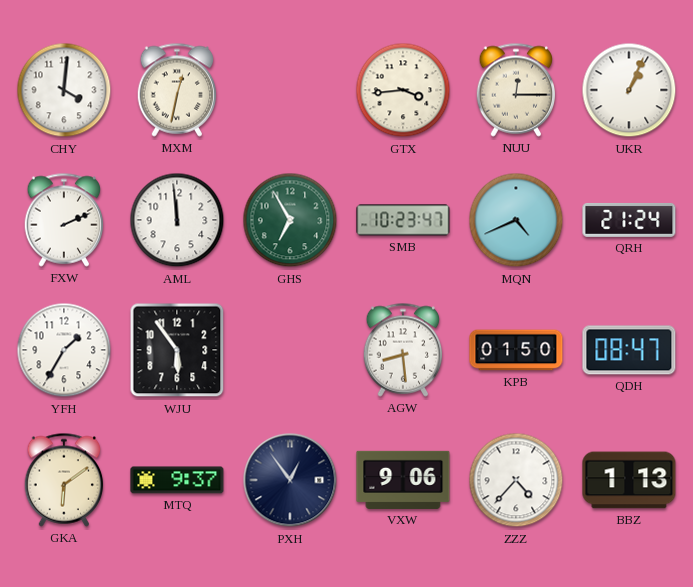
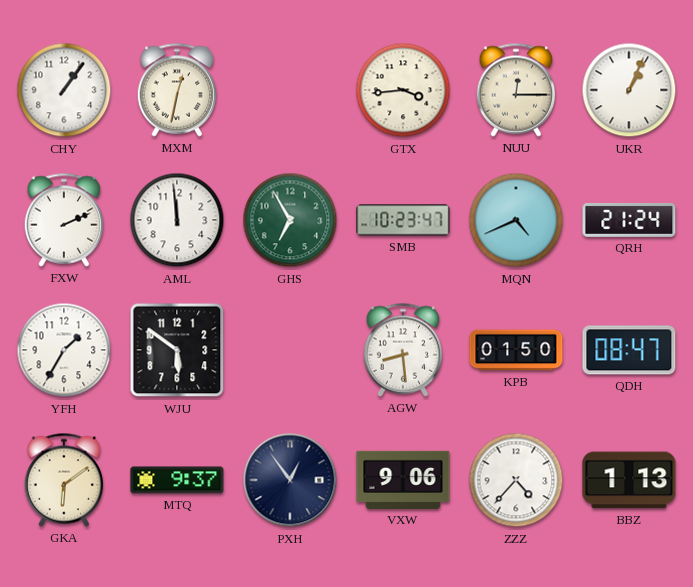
CHY: 4:01 -> 1:06
WJU: 5:54 -> 5:51
